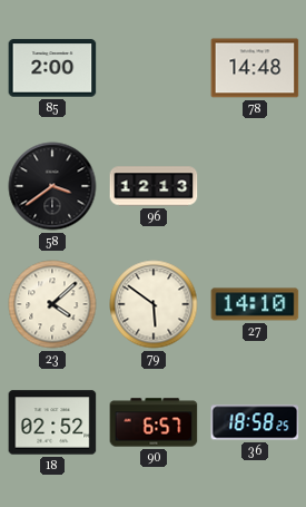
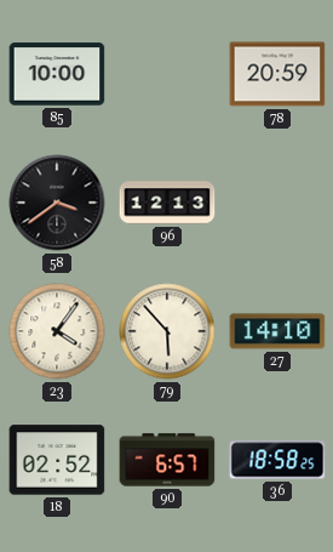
85: 2:00 -> 10:00
78: 14:48 -> 20:59
23: 4:08 -> 4:06
79: 5:51 -> 5:53
